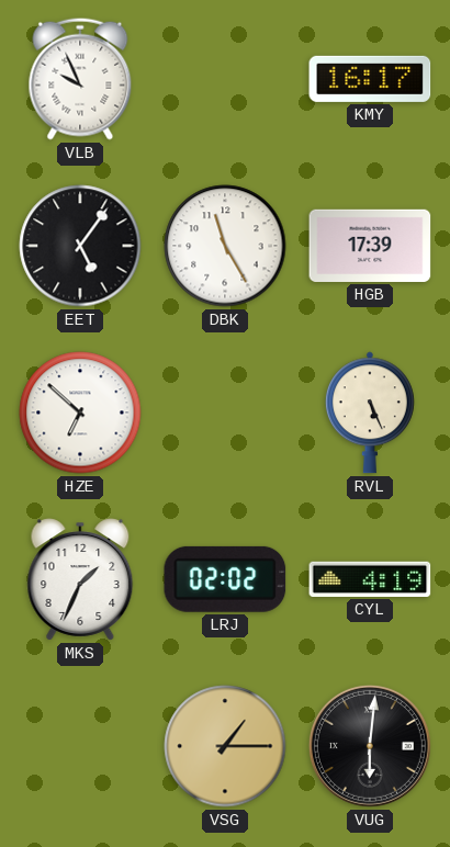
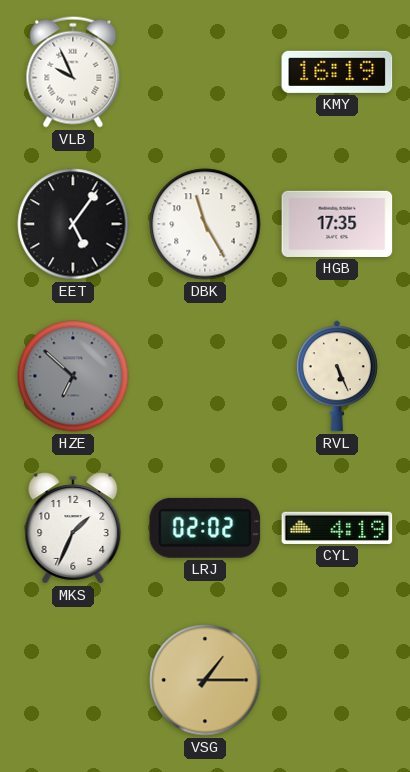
KMY: 16:17 -> 16:19
HGB: 17:39 -> 17:35
HZE dial: white -> grey
VUG: 6:01 -> none
